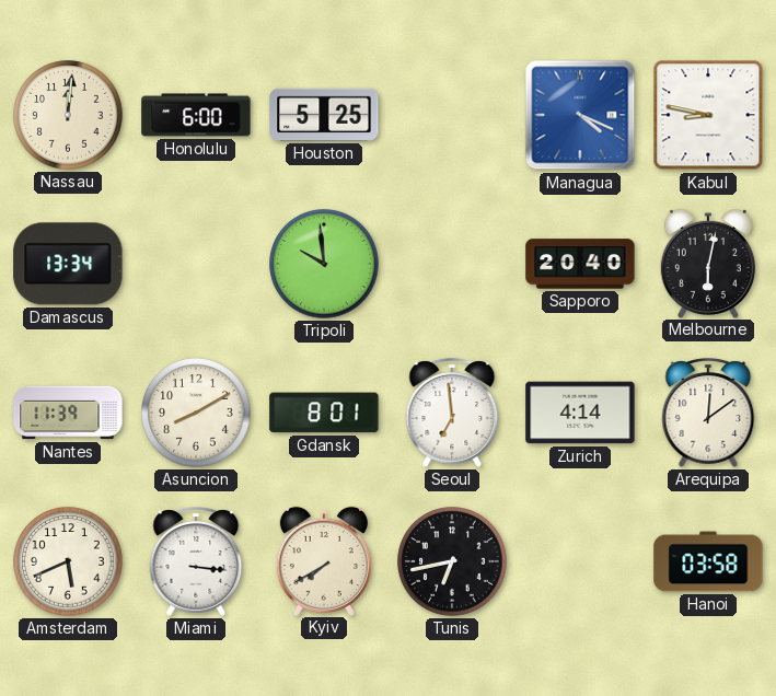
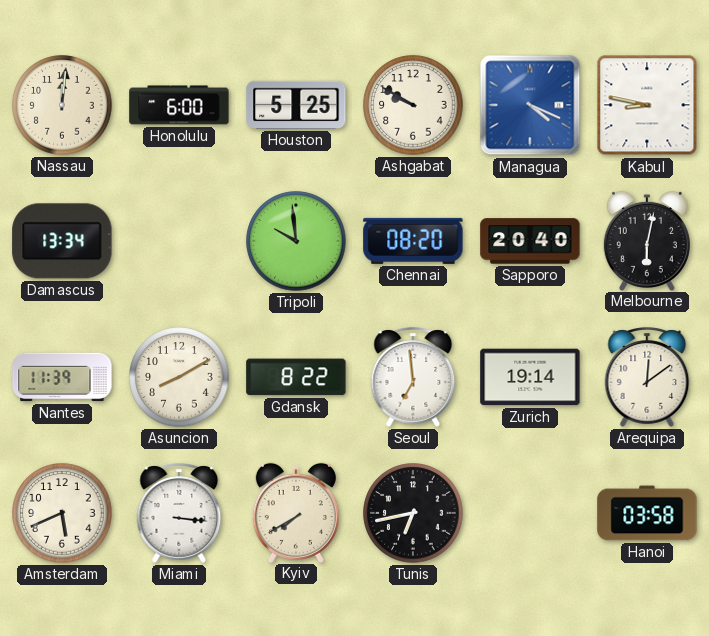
Ashgabat: none -> 9:50
Chennai: none -> 08:20
Gdansk: 8:01 -> 8:22
Zurich: 4:14 -> 19:14
